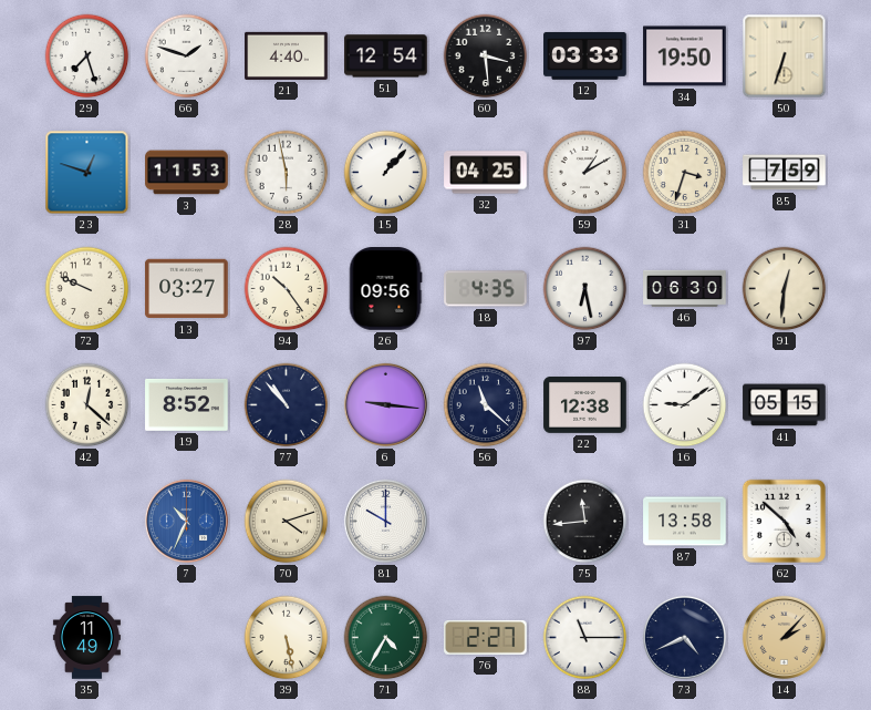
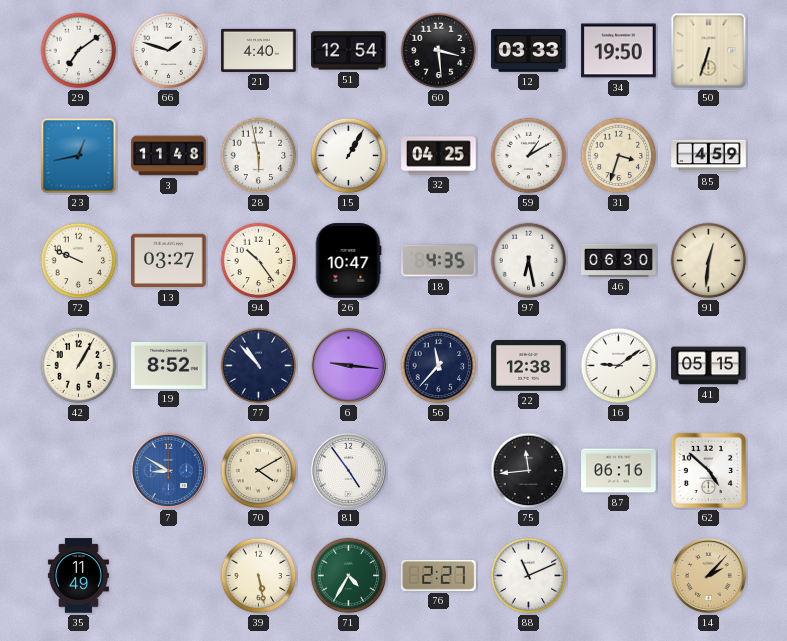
29: 7:27 -> 7:09
23: 12:48 -> 12:43
3: 11:53 -> 11:48
15: 1:07 -> 1:05
85: 7:59 -> 4:59
26: 09:56 -> 10:47
42: 12:22 -> 1:05
56: 11:22 -> 11:37
7: 10:34 -> 8:50
70: 4:12 -> 4:10
81: 10:00 -> 4:54
87: 13:58 -> 06:16
88: 11:15 -> 11:11
73: 4:41 -> none
